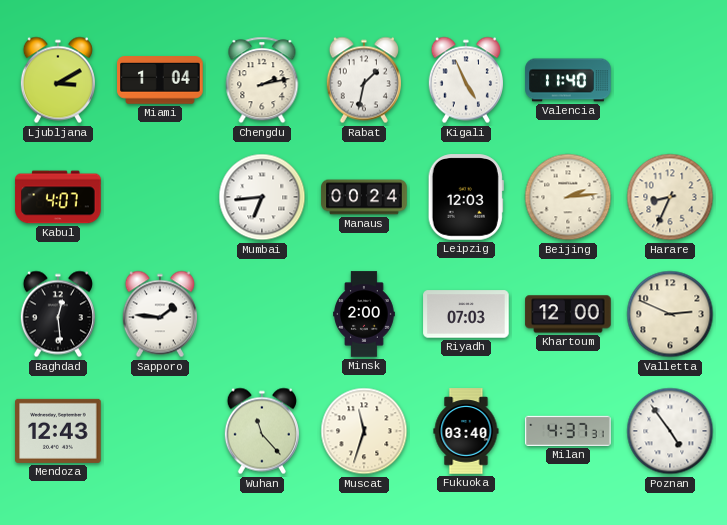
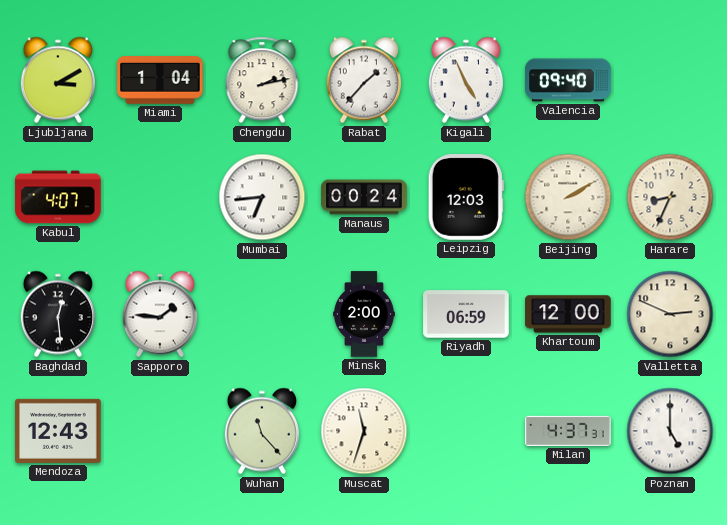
Rabat: 1:32 -> 1:37
Valencia: 11:40 -> 09:40
Beijing: 2:14 -> 2:10
Riyadh: 07:03 -> 06:59
Fukuoka: 03:40 -> none
Poznan: 4:54 -> 5:00
